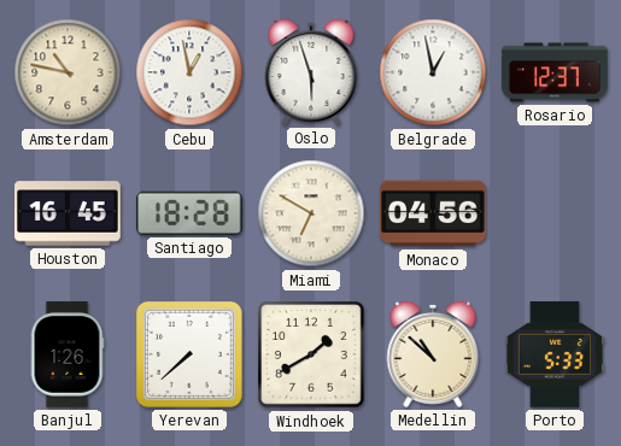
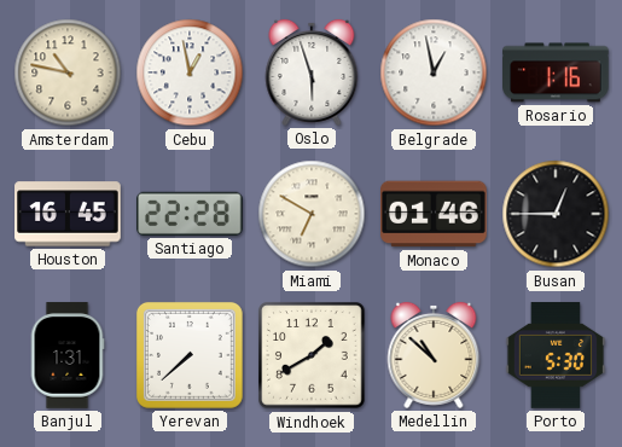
Rosario: 12:37 -> 1:16
Santiago: 18:28 -> 22:28
Monaco: 04:56 -> 01:46
Busan: none -> 12:45
Banjul: 1:26 -> 1:31
Porto: 5:33 -> 5:30
